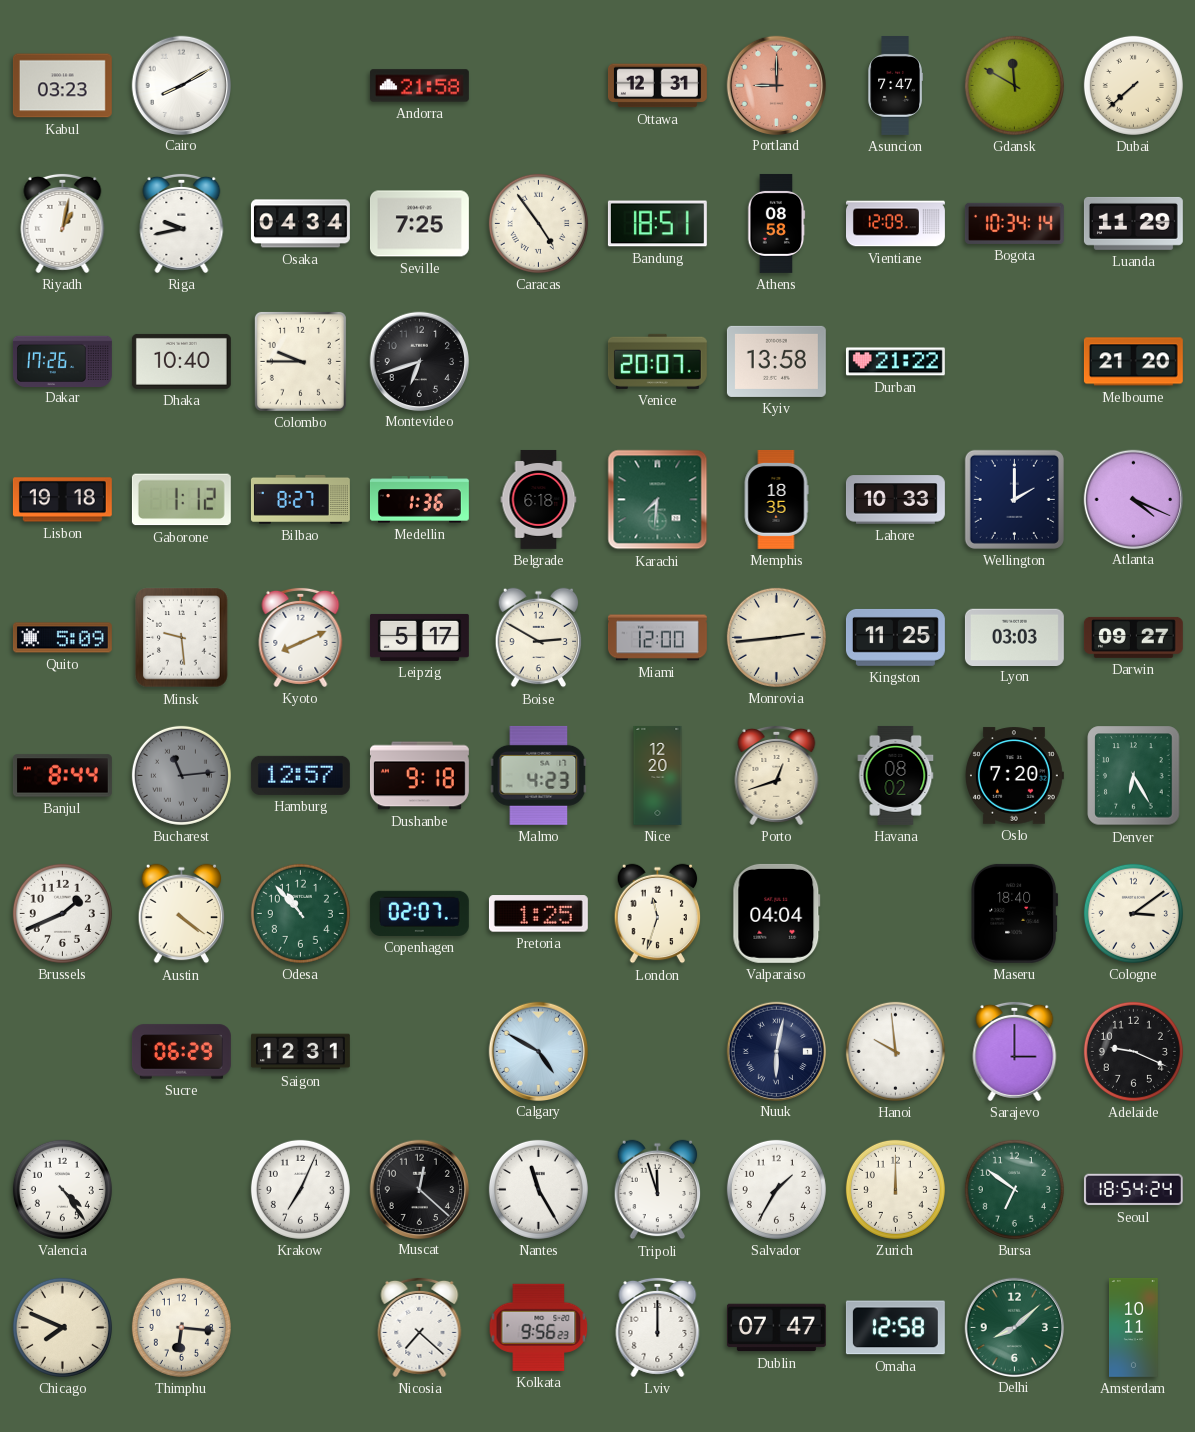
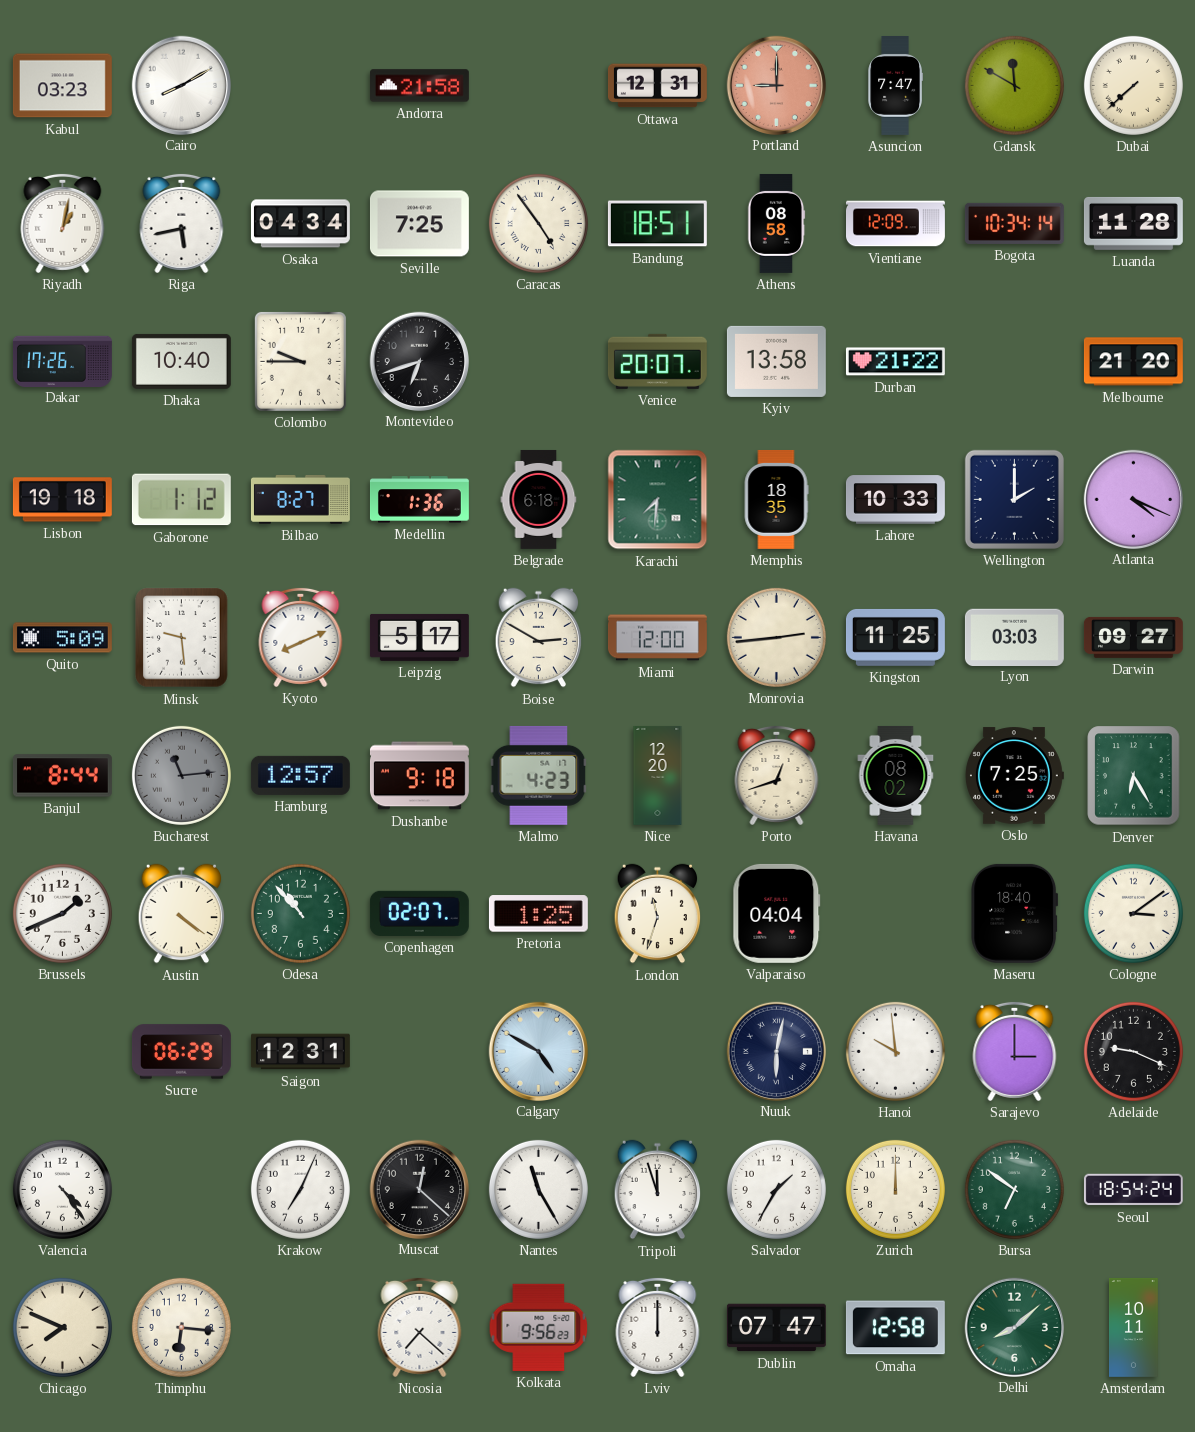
Riga: 9:43 -> 5:43
Luanda: 11:29 -> 11:28
Oslo: 7:20 -> 7:25
